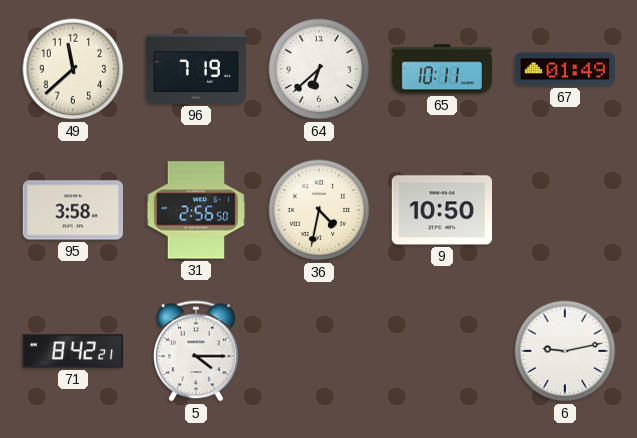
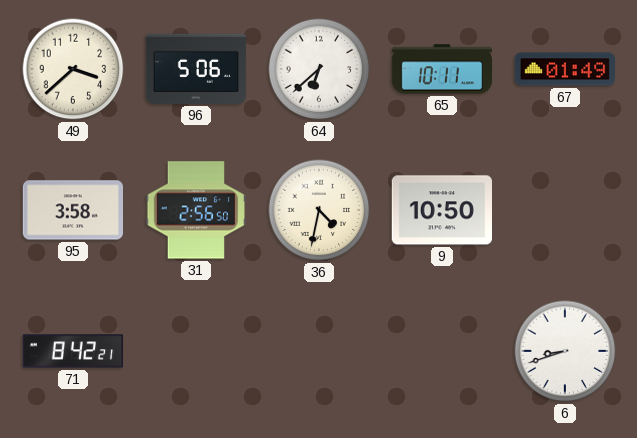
49: 11:38 -> 3:38
96: 7:19 -> 5:06
5: 4:15 -> none
6: 9:13 -> 8:42
